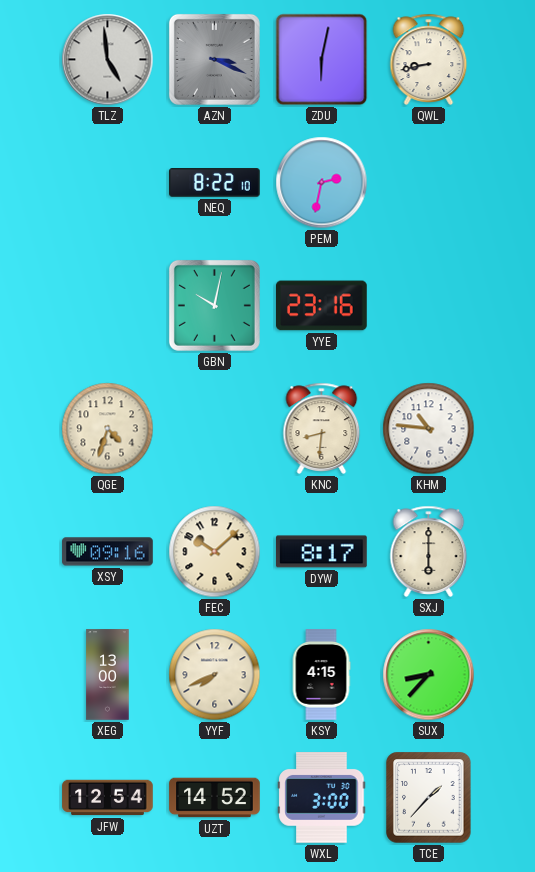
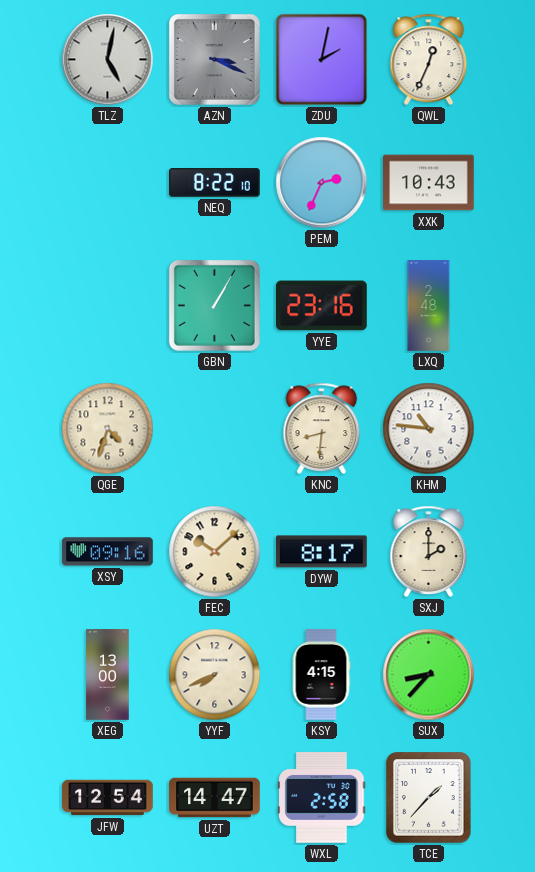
TLZ: 4:59 -> 5:02
ZDU: 6:02 -> 2:02
QWL: 8:43 -> 12:34
PEM: 2:32 -> 2:34
XXK: none -> 10:43
GBN: 10:02 -> 1:05
LXQ: none -> 2:48
SXJ: 6:00 -> 2:00
UZT: 14:52 -> 14:47
WXL: 3:00 -> 2:58
